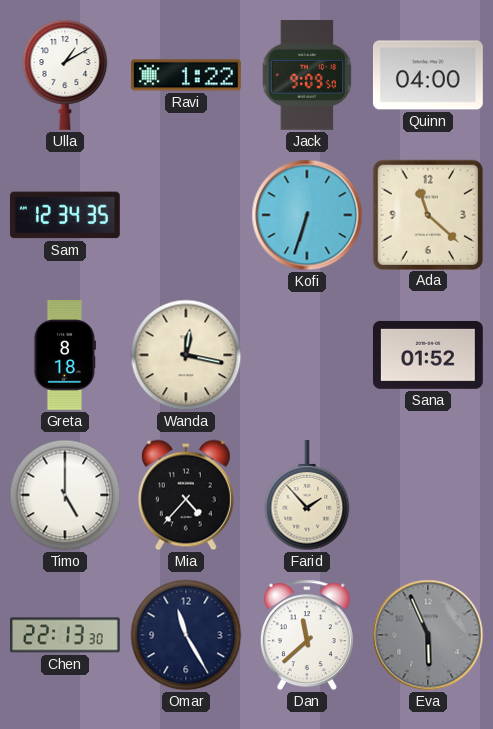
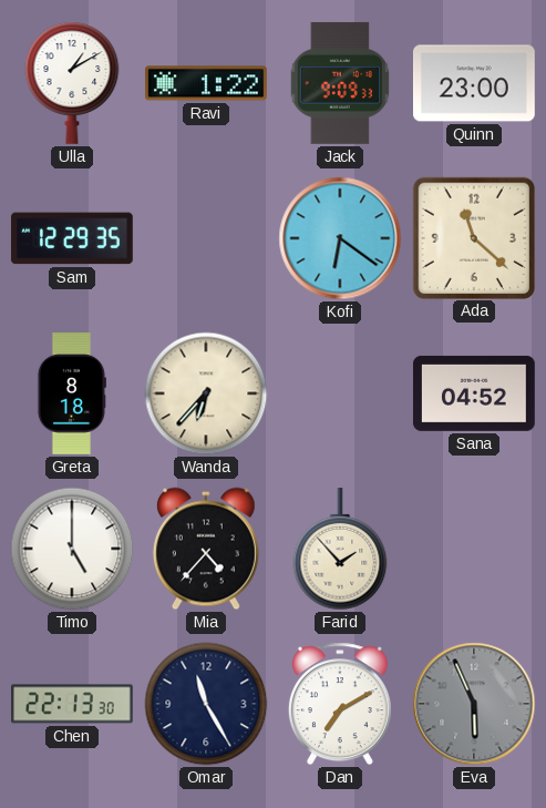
Jack: 9:09:50 -> 9:09:33
Quinn: 04:00 -> 23:00
Sam: 12:34 -> 12:29
Kofi: 6:33 -> 6:21
Wanda: 12:17 -> 6:37
Sana: 01:52 -> 04:52
Dan: 11:38 -> 7:10
